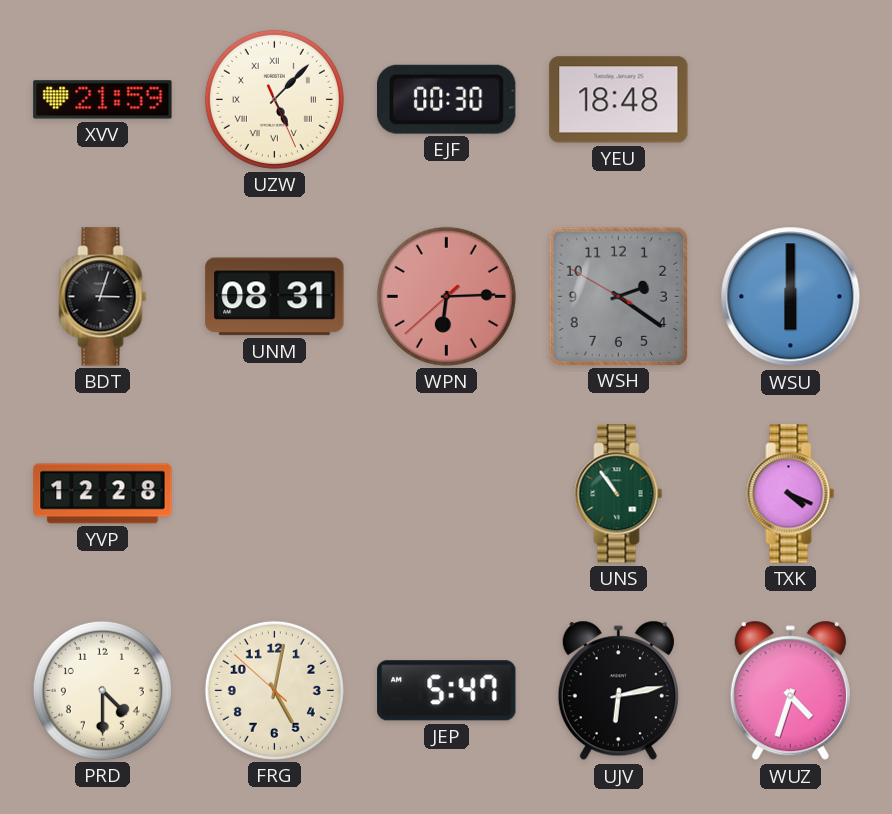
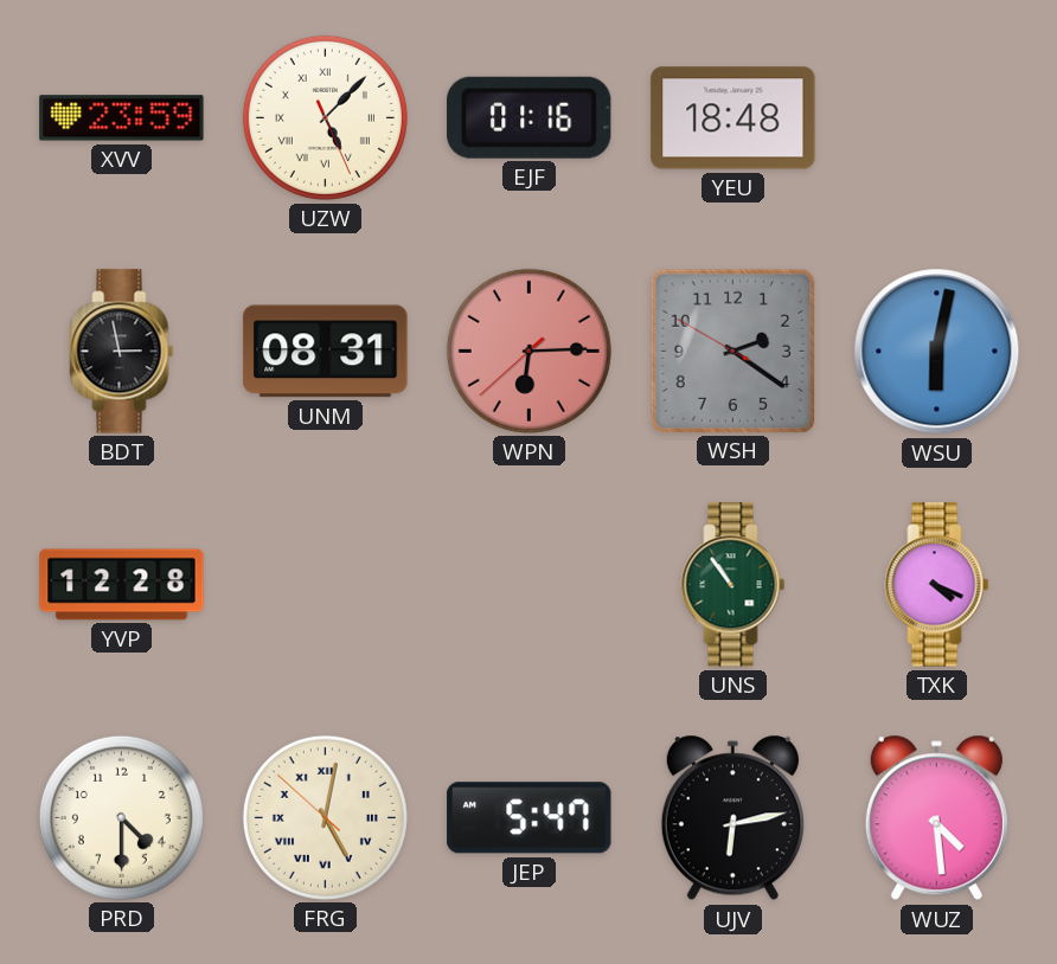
XVV: 21:59 -> 23:59
EJF: 00:30 -> 01:16
BDT: 3:03 -> 2:58
WSU: 6:00 -> 6:02
FRG numerals: Arabic -> Roman
WUZ: 4:33 -> 4:29
